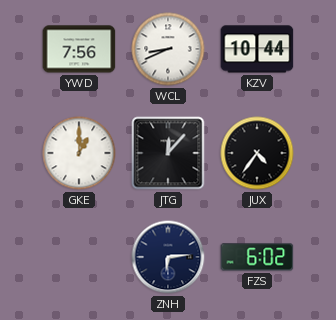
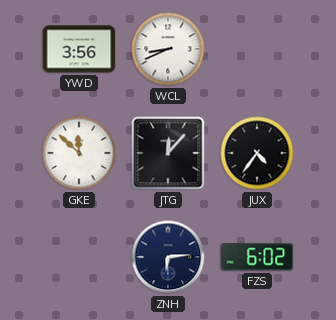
YWD: 7:56 -> 3:56
KZV: 10:44 -> none
GKE: 1:00 -> 11:52
